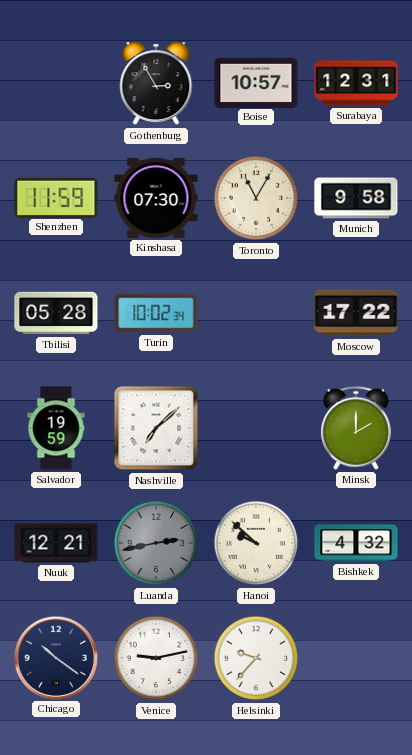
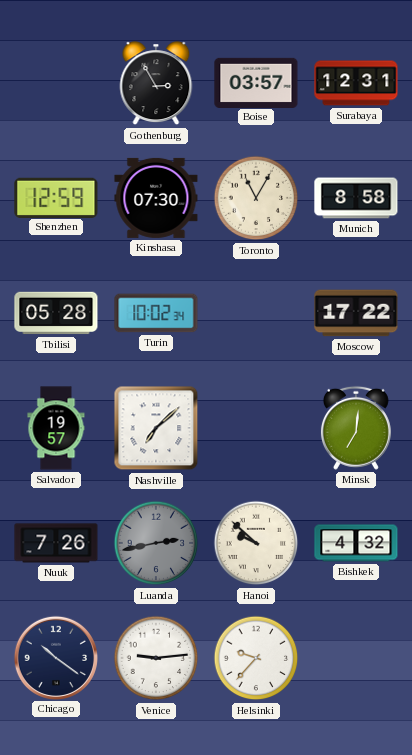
Boise: 10:57 -> 03:57
Shenzhen: 11:59 -> 12:59
Munich: 9:58 -> 8:58
Salvador: 19:59 -> 19:57
Minsk: 2:00 -> 7:01
Nuuk: 12:21 -> 7:26
Venice: 9:13 -> 9:14
